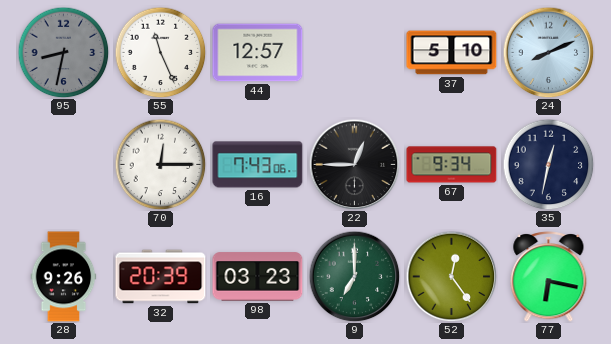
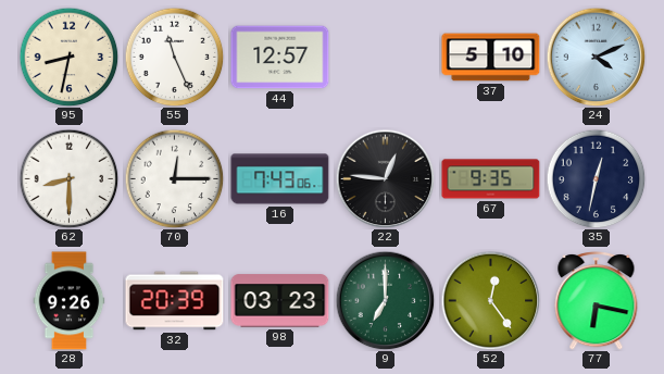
95 dial: grey -> cream
24: 8:11 -> 4:11
62: none -> 8:30
22: 12:45 -> 12:46
67: 9:34 -> 9:35
